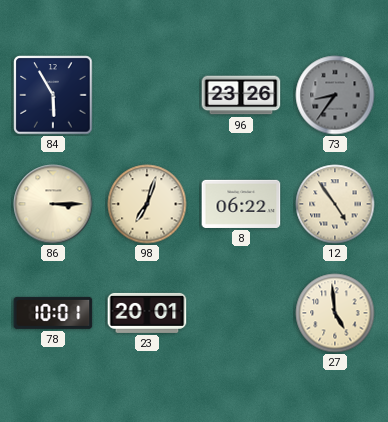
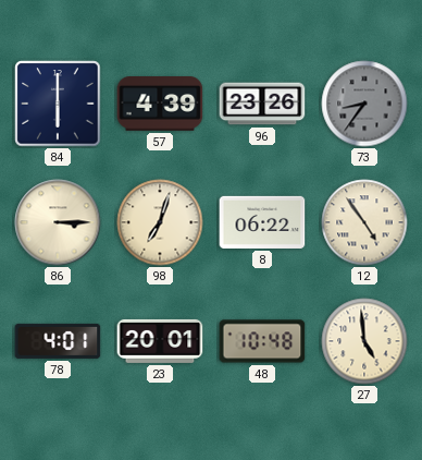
84: 5:55 -> 6:00
57: none -> 4:39
78: 10:01 -> 4:01
48: none -> 10:48
